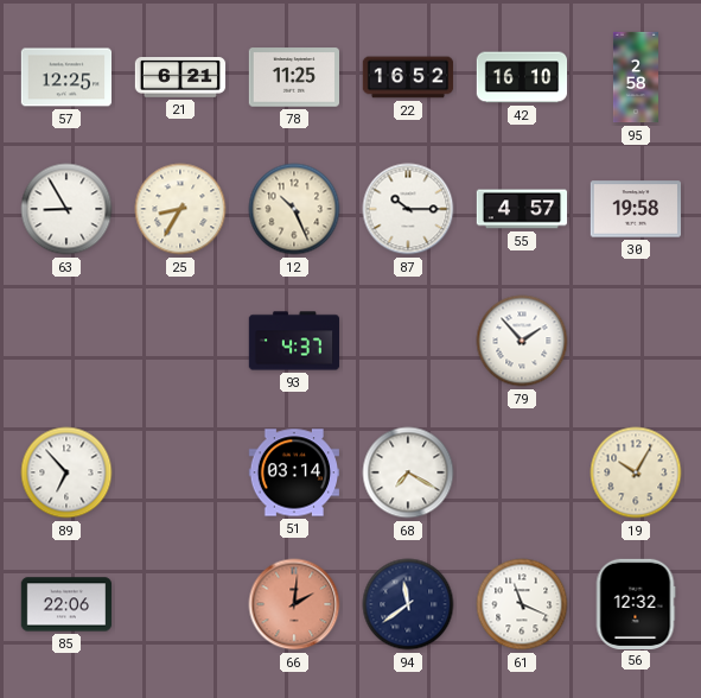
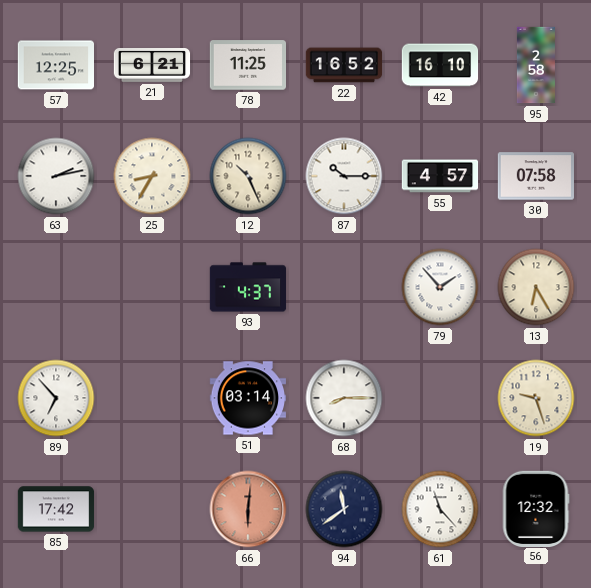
63: 8:55 -> 2:13
30: 19:58 -> 07:58
13: none -> 6:25
68: 7:20 -> 8:15
19: 10:05 -> 9:27
85: 22:06 -> 17:42
66: 2:01 -> 6:01
61: 11:19 -> 11:23
